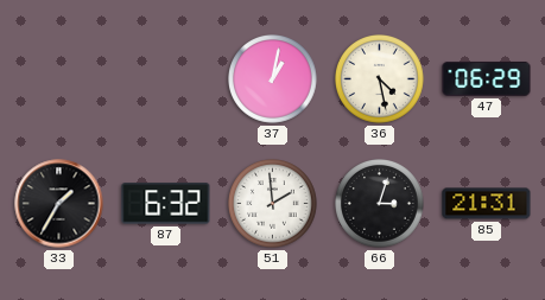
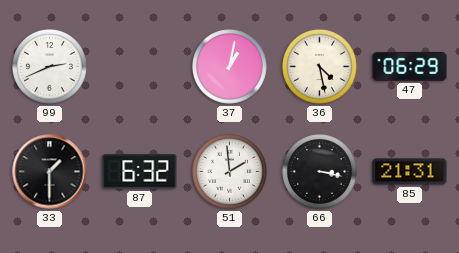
99: none -> 2:41
33: 1:35 -> 1:30
66: 3:03 -> 3:17
